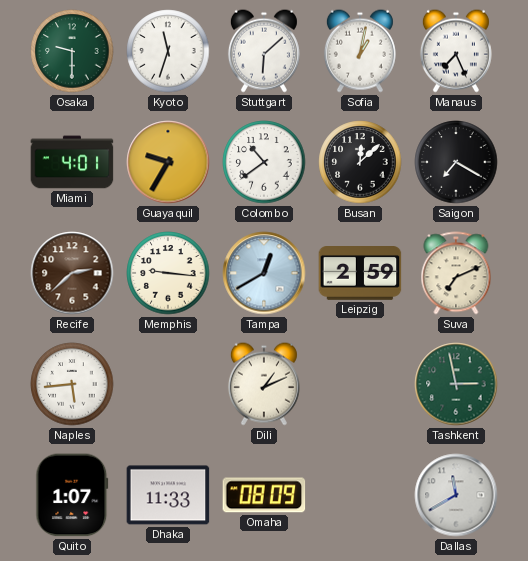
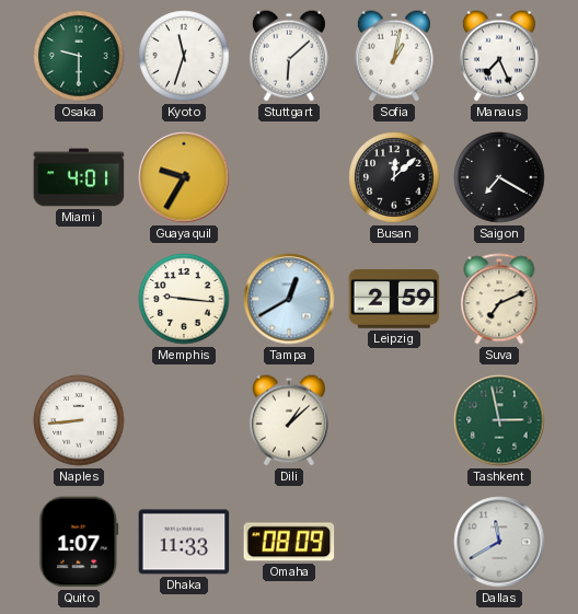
Colombo: 10:39 -> none
Recife: 2:38 -> none
Naples: 5:44 -> 8:44
Dili: 1:11 -> 1:08
